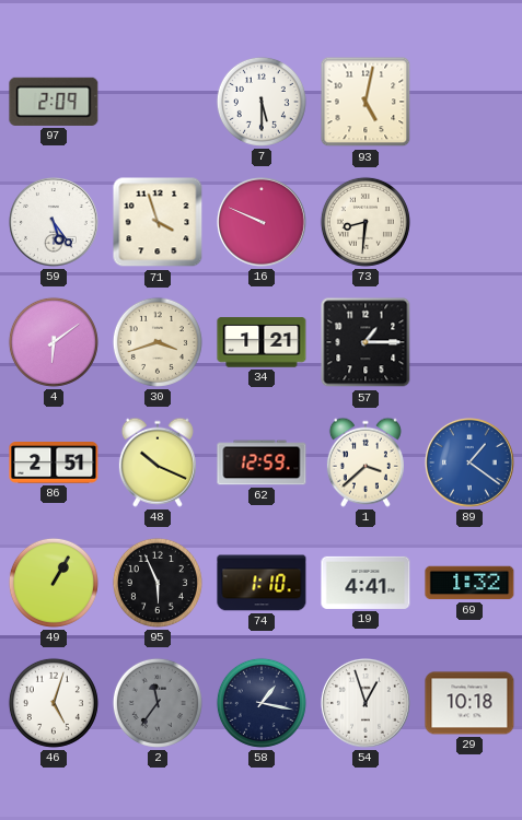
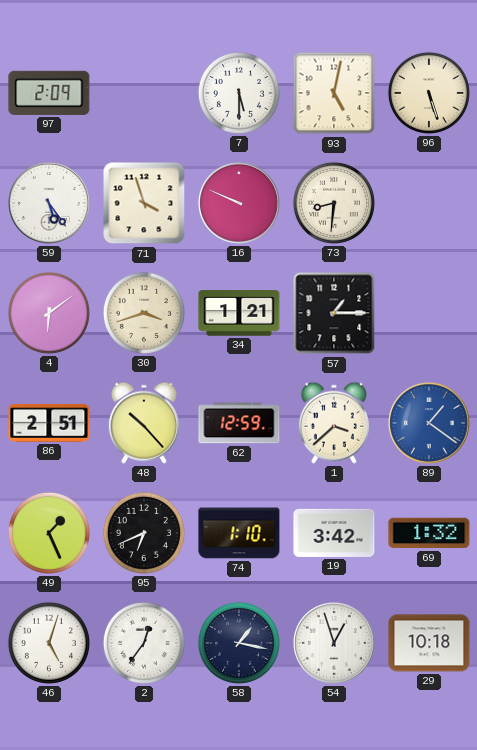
96: none -> 5:27
48: 10:19 -> 10:23
49: 1:05 -> 1:26
95: 5:56 -> 6:41
19: 4:41 -> 3:42
2: 11:36 -> 12:36
2 dial: grey -> white
